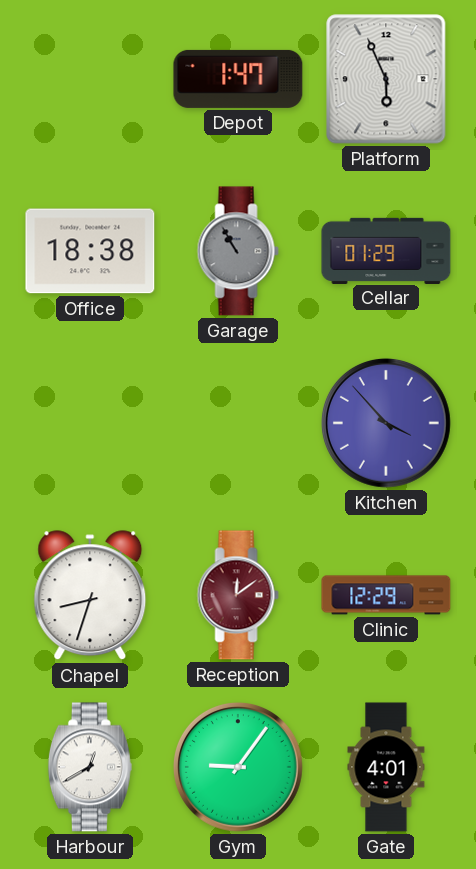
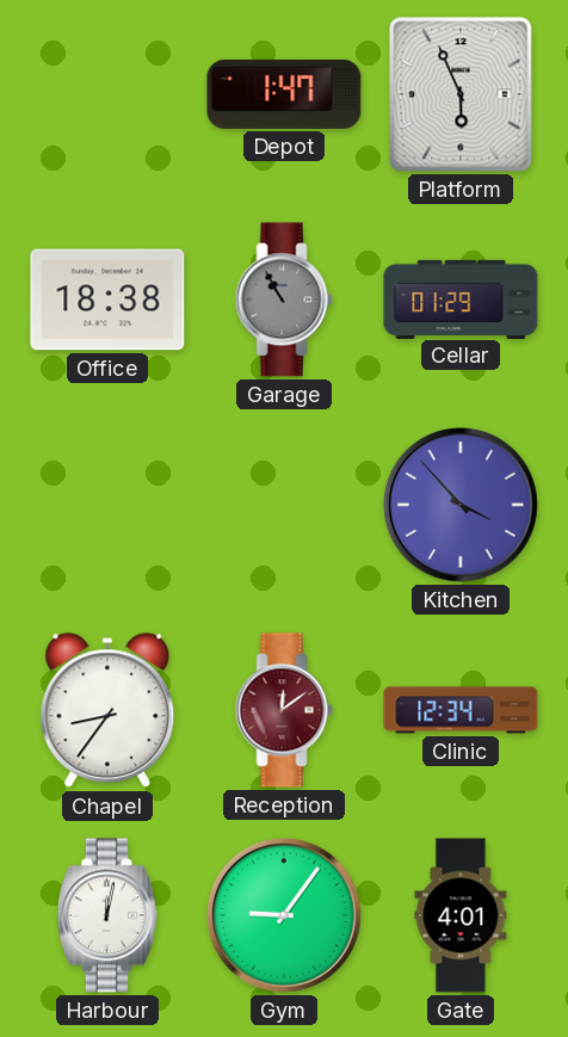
Chapel: 8:33 -> 8:36
Clinic: 12:29 -> 12:34
Harbour: 12:40 -> 12:02
